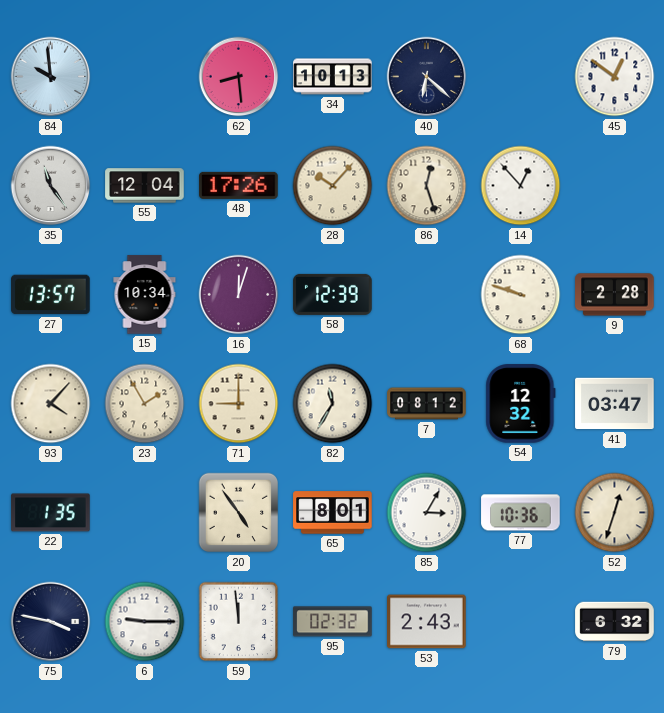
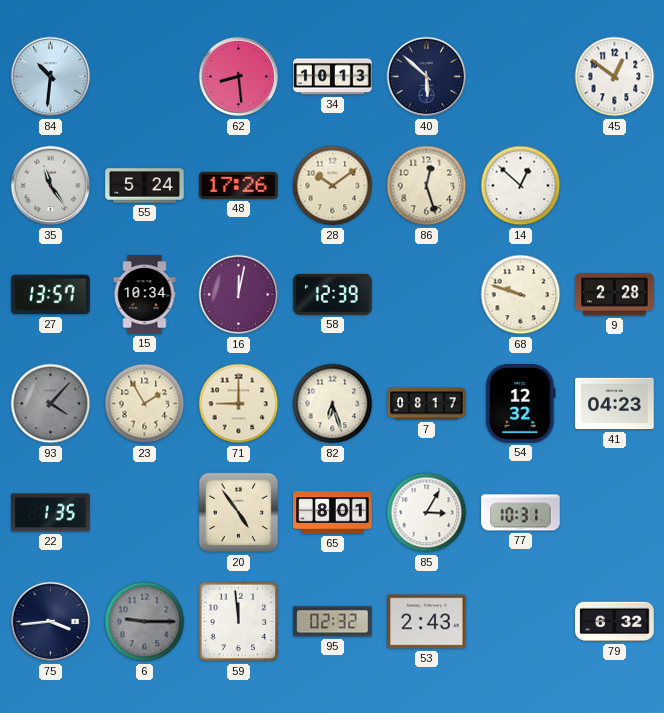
84: 9:59 -> 10:31
40: 6:22 -> 5:52
55: 12:04 -> 5:24
28: 10:07 -> 10:09
14: 12:53 -> 12:52
16: 12:03 -> 12:02
93 dial: cream -> grey
82: 11:35 -> 6:27
7: 08:12 -> 08:17
41: 03:47 -> 04:23
77: 10:36 -> 10:31
52: 12:33 -> none
75: 3:47 -> 3:44
6 dial: white -> grey
